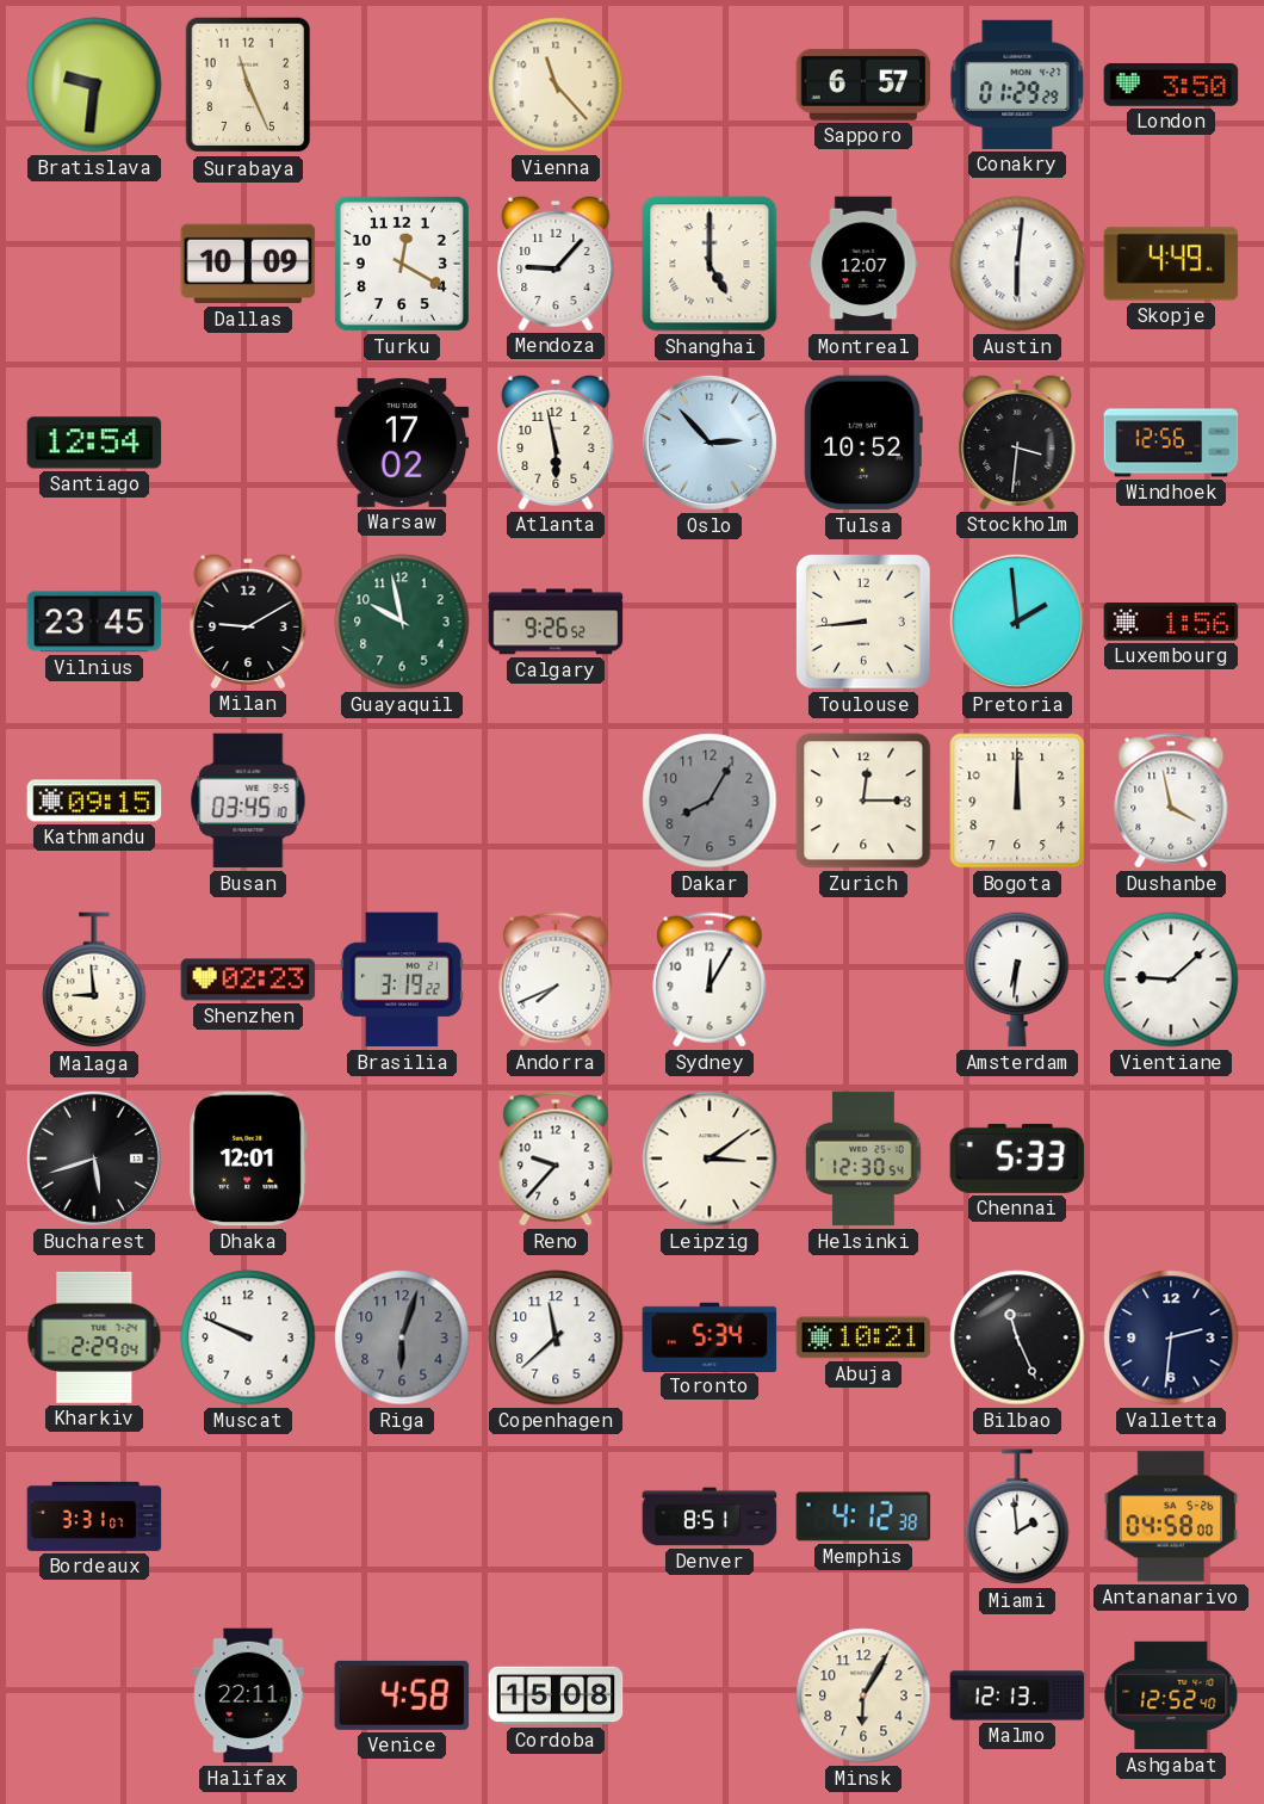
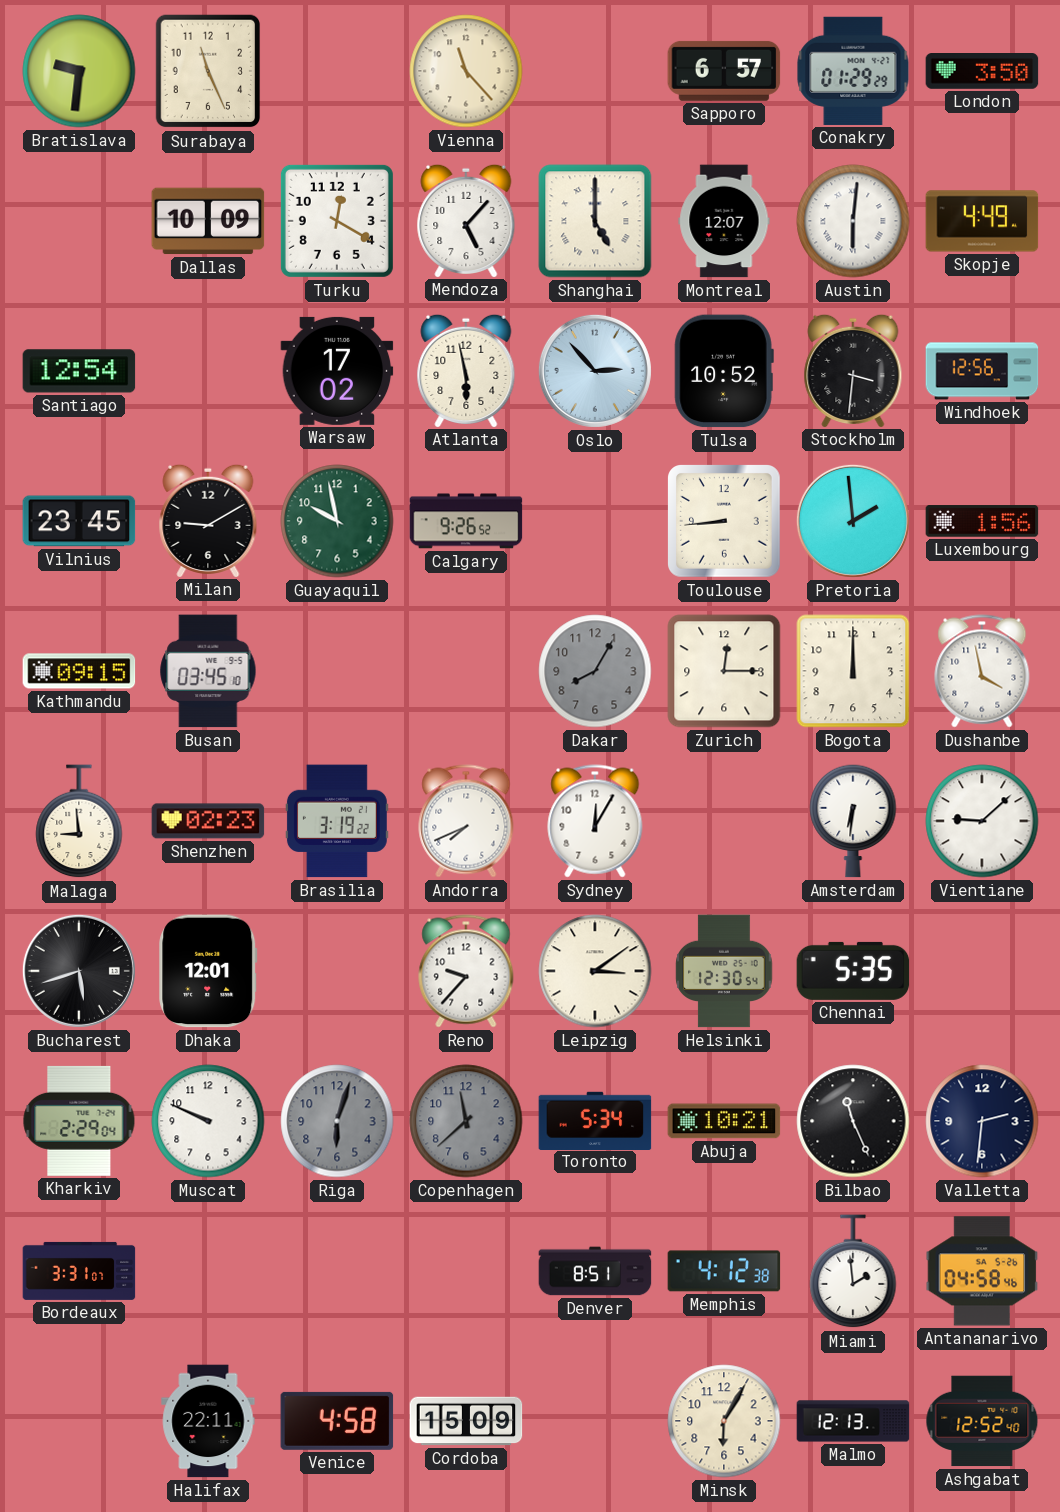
Mendoza: 9:07 -> 5:07
Chennai: 5:33 -> 5:35
Copenhagen dial: white -> grey
Antananarivo: 04:58:00 -> 04:58:46
Cordoba: 15:08 -> 15:09
